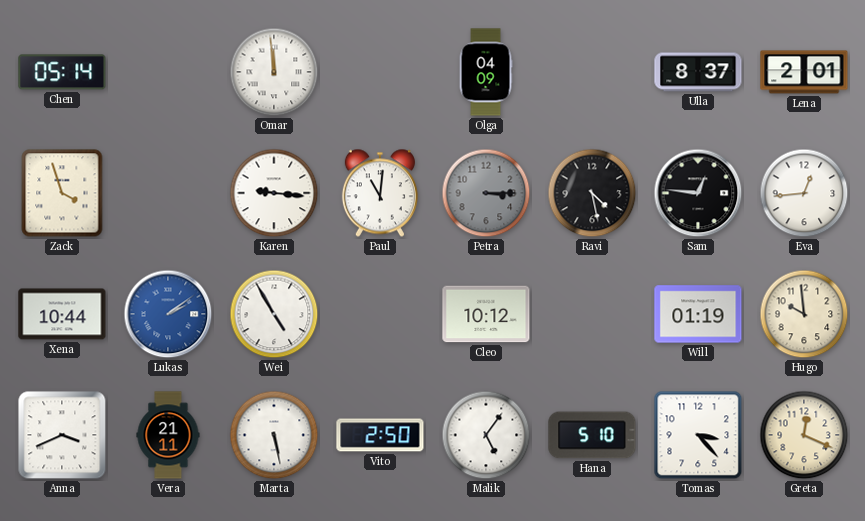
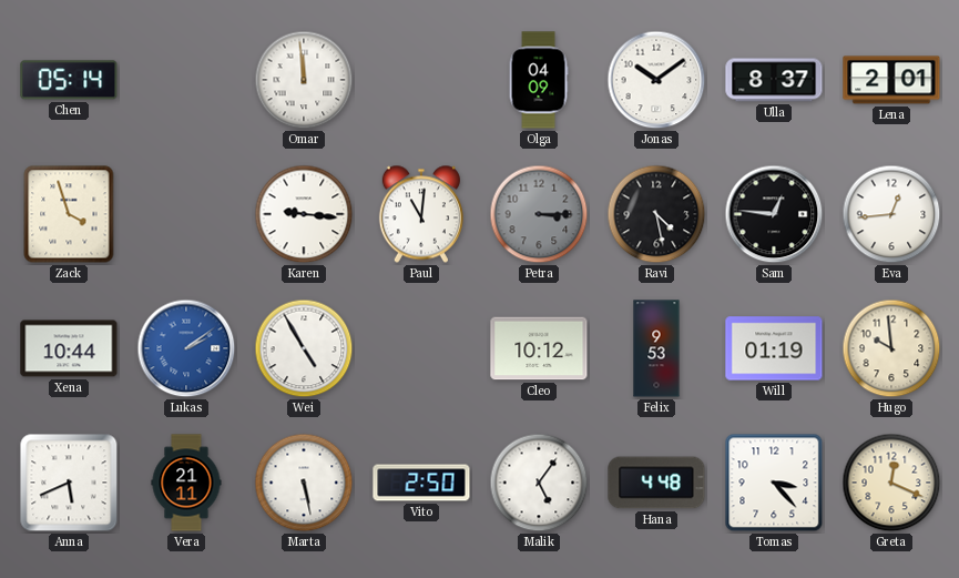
Jonas: none -> 10:09
Felix: none -> 9:53
Anna: 3:41 -> 5:41
Hana: 5:10 -> 4:48
